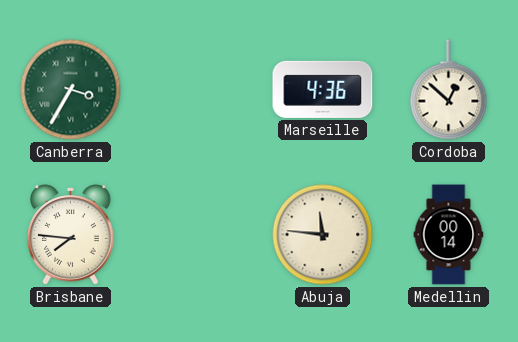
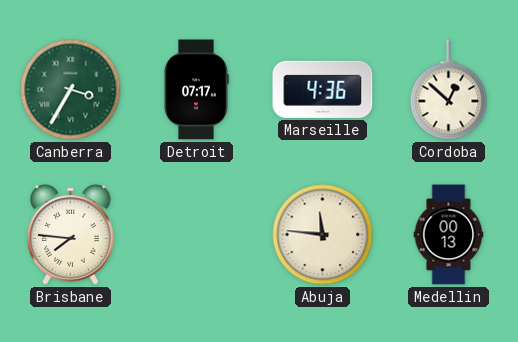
Detroit: none -> 07:17
Medellin: 00:14 -> 00:13
